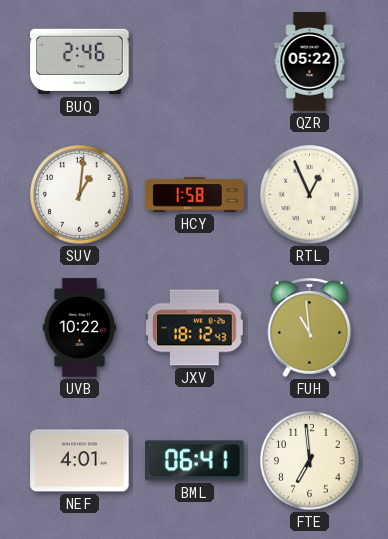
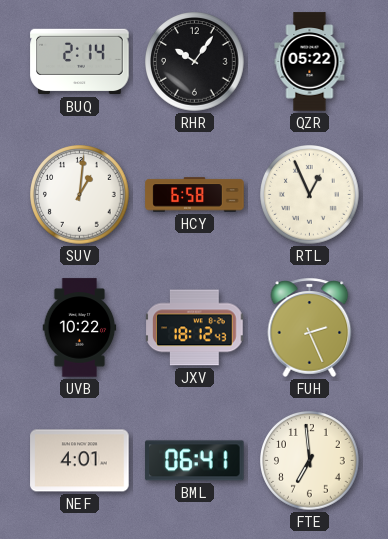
BUQ: 2:46 -> 2:14
RHR: none -> 10:06
HCY: 1:58 -> 6:58
FUH: 10:59 -> 2:26
